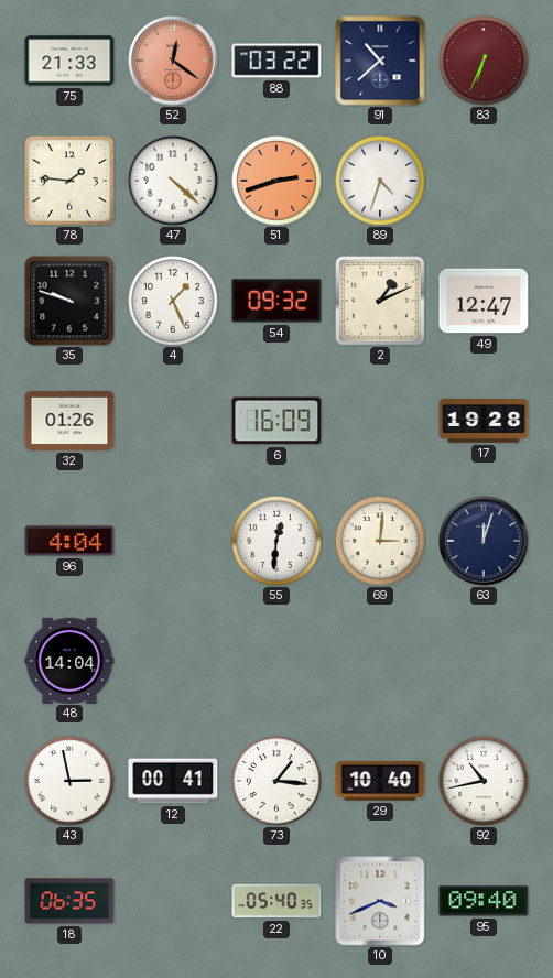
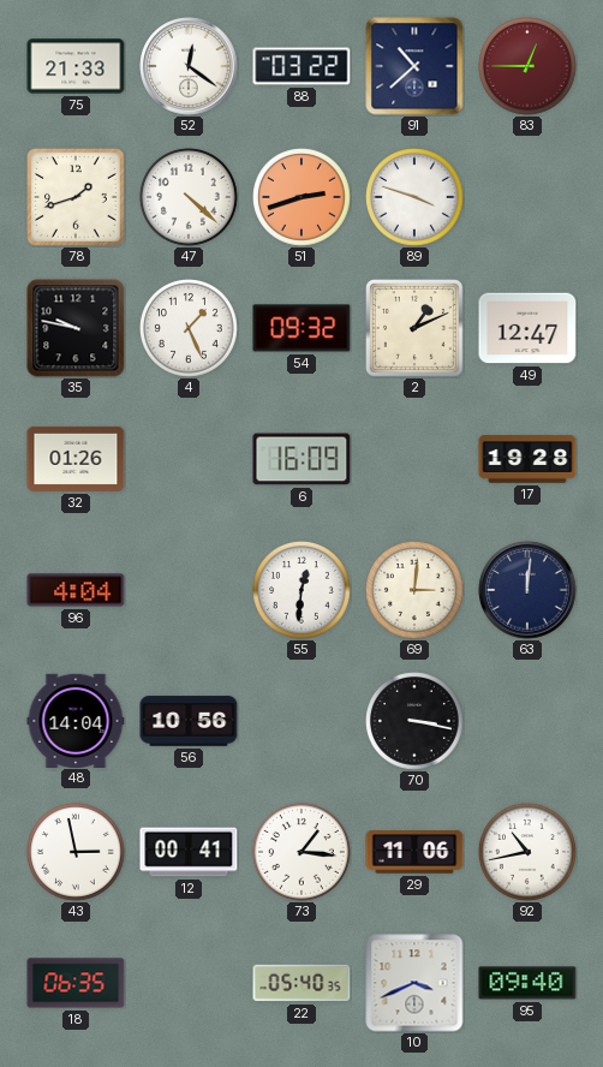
52 dial: salmon -> white
83: 6:34 -> 12:45
78: 1:46 -> 1:42
89: 4:33 -> 3:48
35: 9:48 -> 9:47
63: 12:03 -> 12:01
56: none -> 10:56
70: none -> 3:17
29: 10:40 -> 11:06
